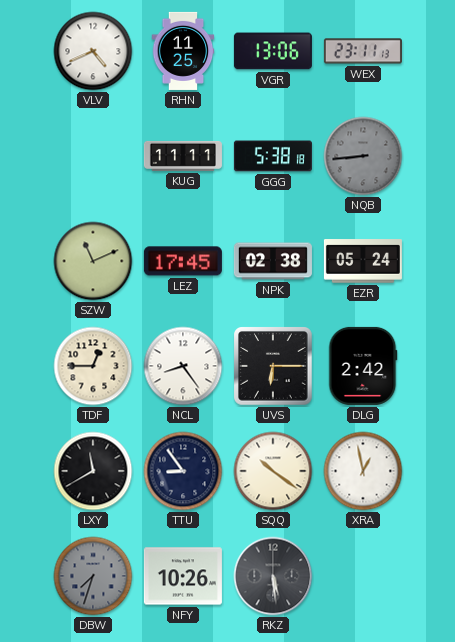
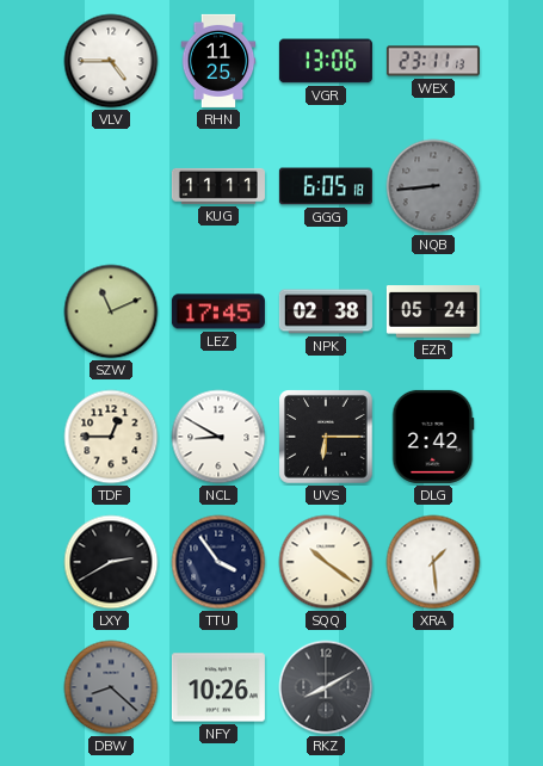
VLV: 4:41 -> 4:45
GGG: 5:38 -> 6:05
NCL: 8:24 -> 8:50
LXY: 11:40 -> 2:40
TTU: 8:54 -> 3:54
XRA: 12:58 -> 1:29
DBW: 7:33 -> 8:22
RKZ: 5:29 -> 8:10
